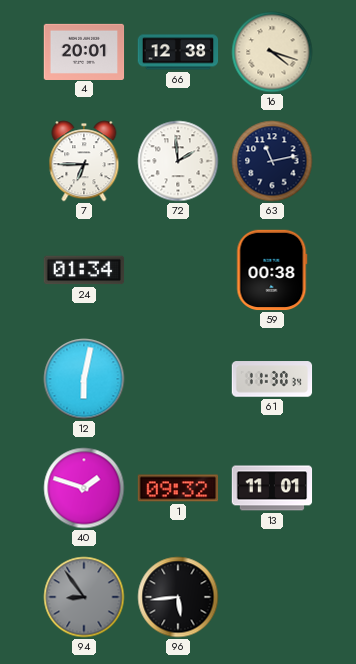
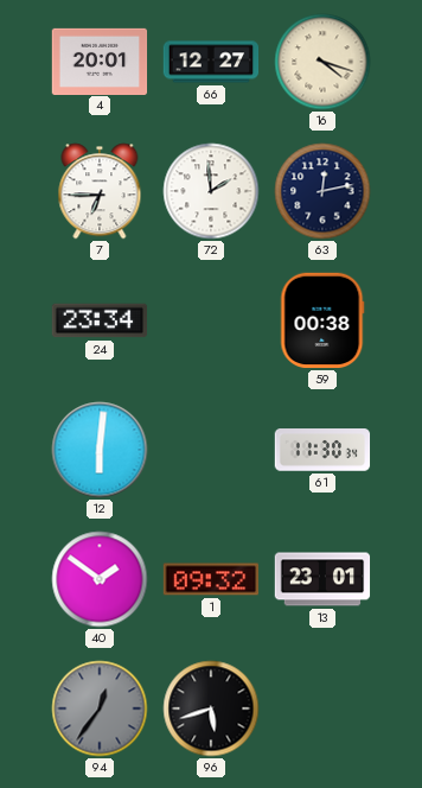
66: 12:38 -> 12:27
63: 11:13 -> 12:13
24: 01:34 -> 23:34
12: 6:02 -> 6:01
40: 1:48 -> 1:51
13: 11:01 -> 23:01
94: 8:54 -> 12:36
96: 5:44 -> 5:42
